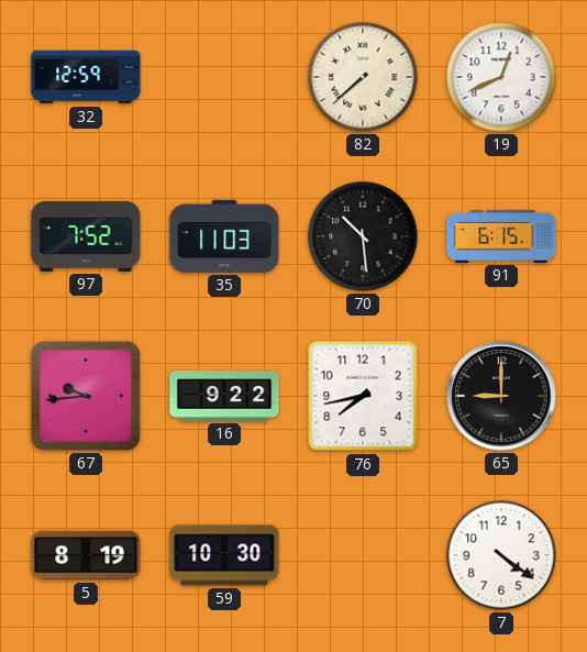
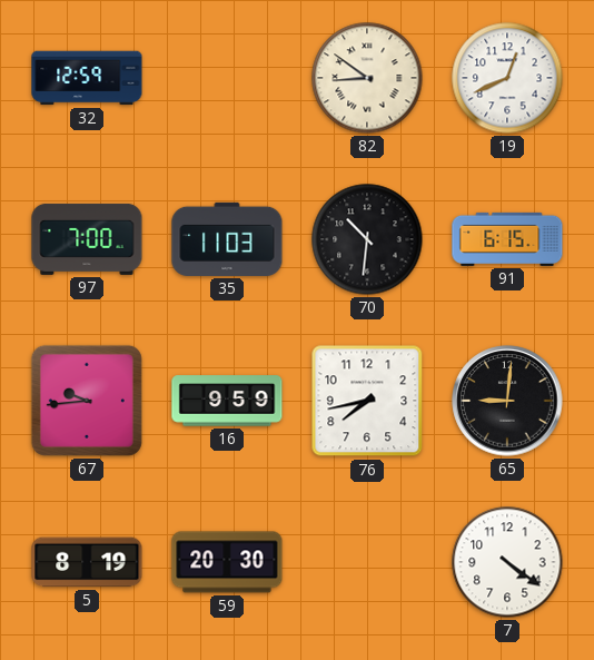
82: 7:38 -> 8:51
97: 7:52 -> 7:00
70: 10:29 -> 10:31
16: 9:22 -> 9:59
65: 9:00 -> 9:01
59: 10:30 -> 20:30
